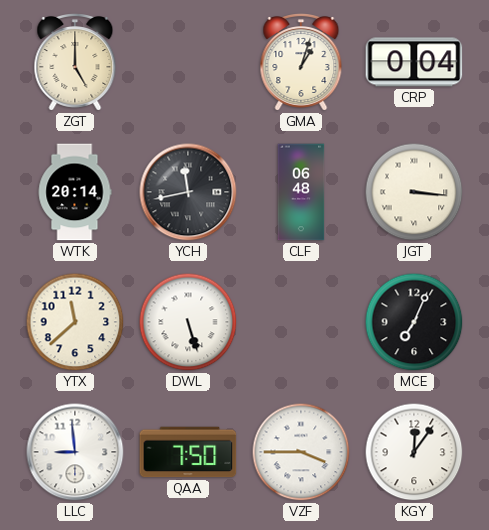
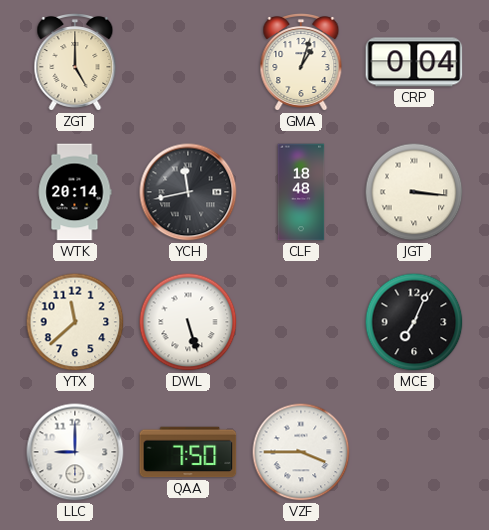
CLF: 06:48 -> 18:48
LLC: 8:59 -> 9:00
KGY: 12:06 -> none
